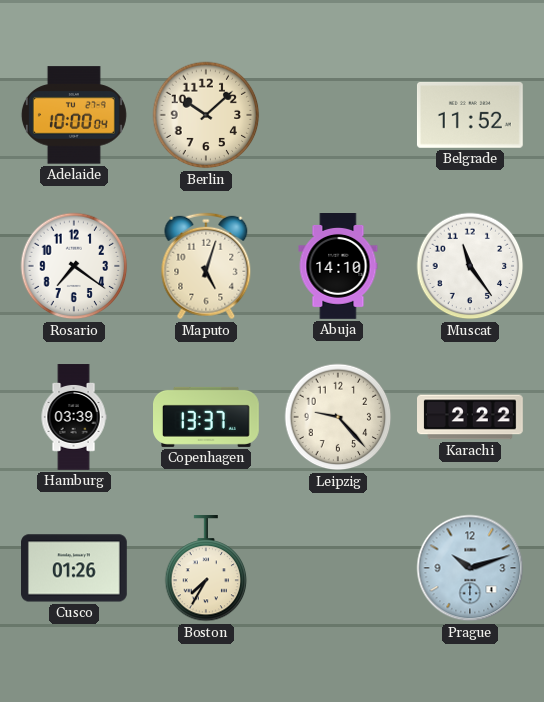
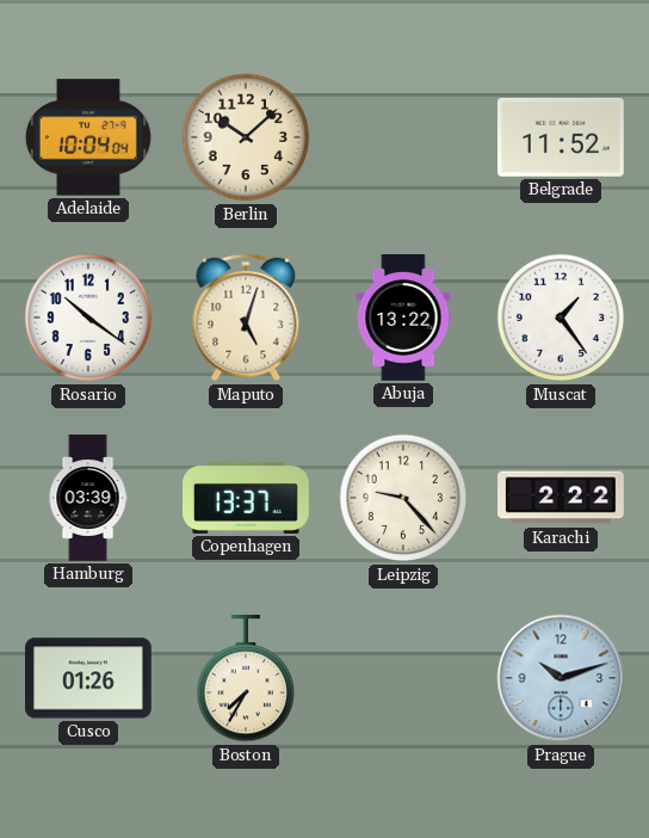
Adelaide: 10:00 -> 10:04
Rosario: 7:21 -> 10:21
Abuja: 14:10 -> 13:22
Muscat: 11:24 -> 1:24
